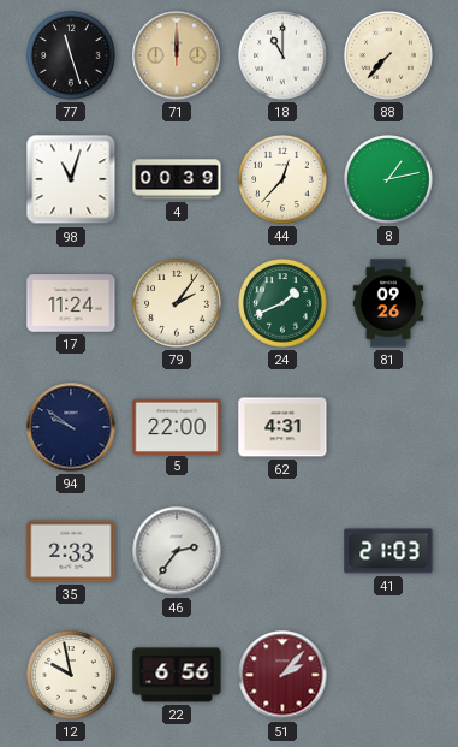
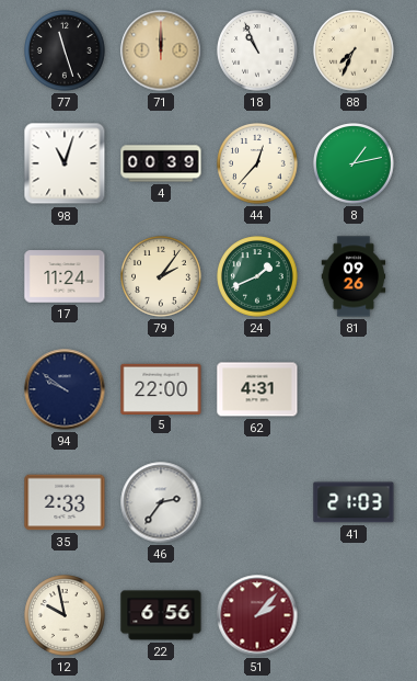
18: 11:00 -> 10:56
88: 7:37 -> 7:34
